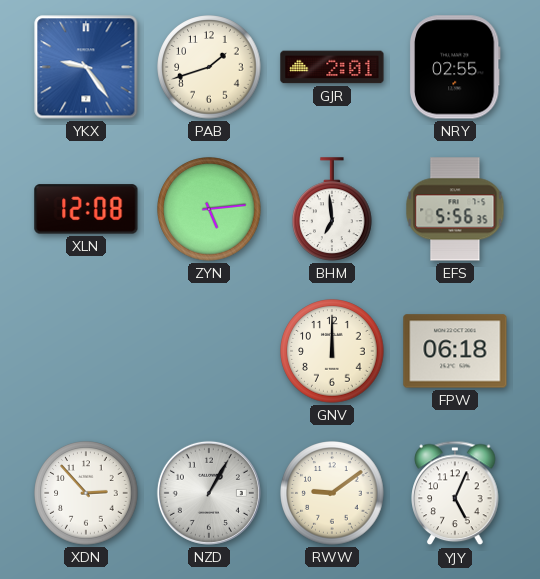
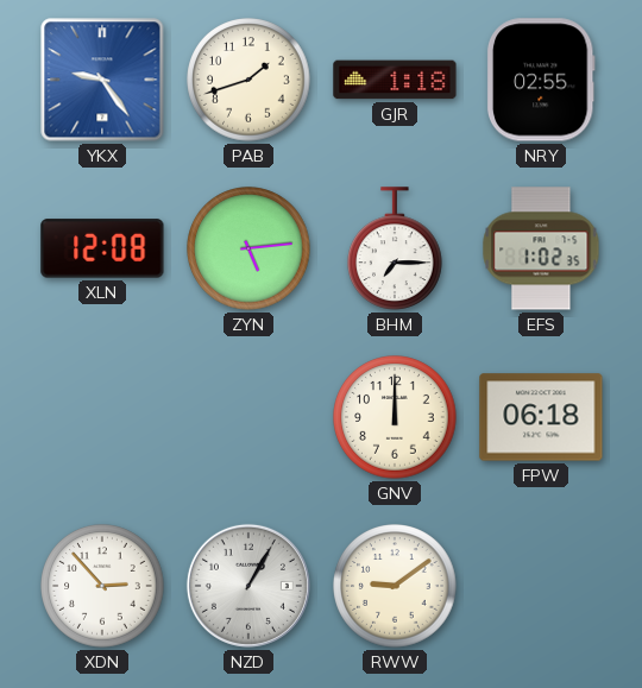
GJR: 2:01 -> 1:18
BHM: 6:59 -> 7:15
EFS: 5:56 -> 1:02
YJY: 5:04 -> none
